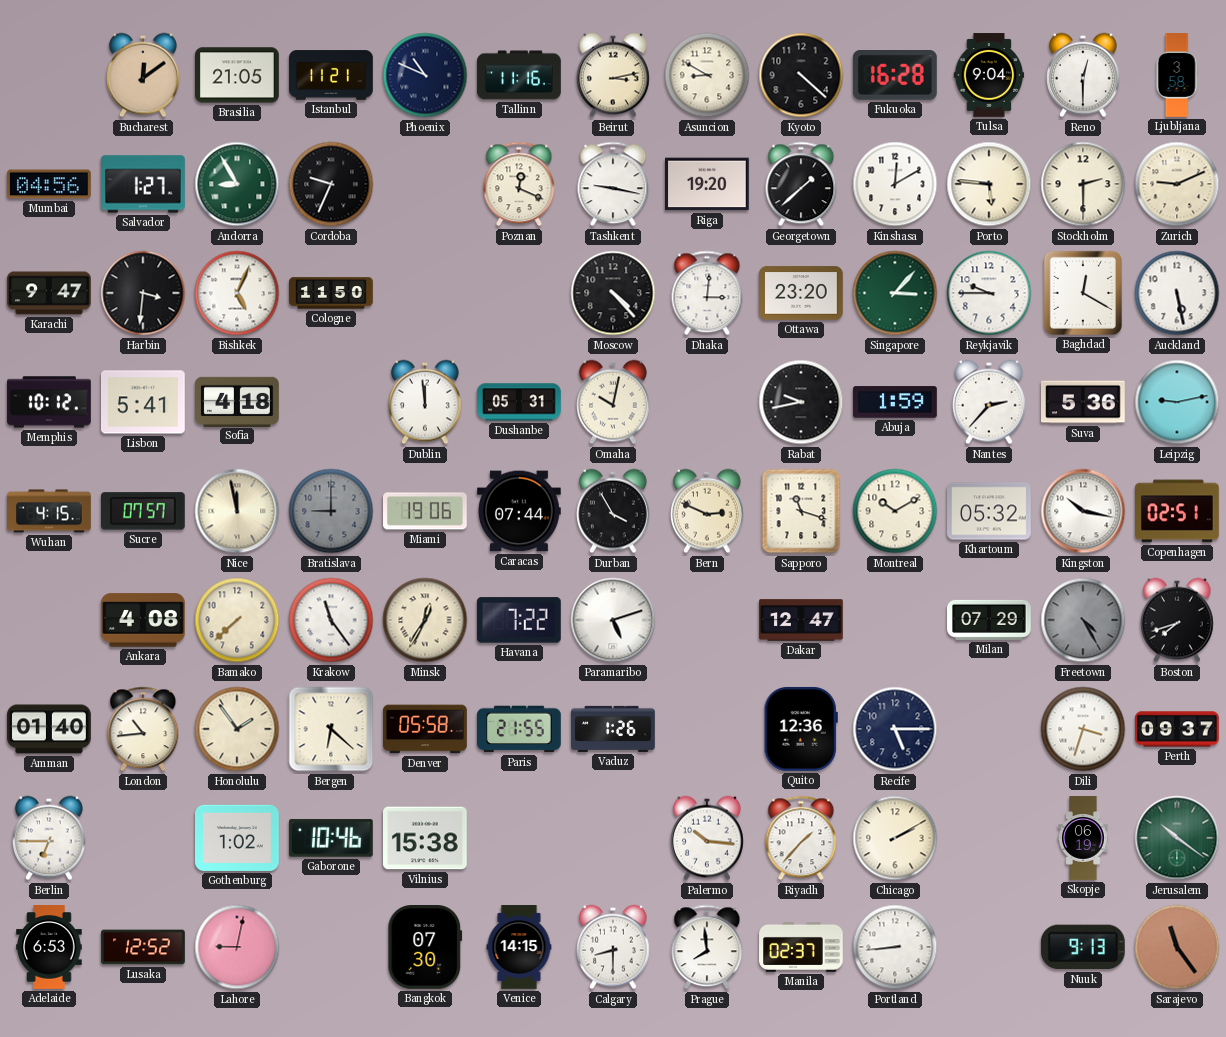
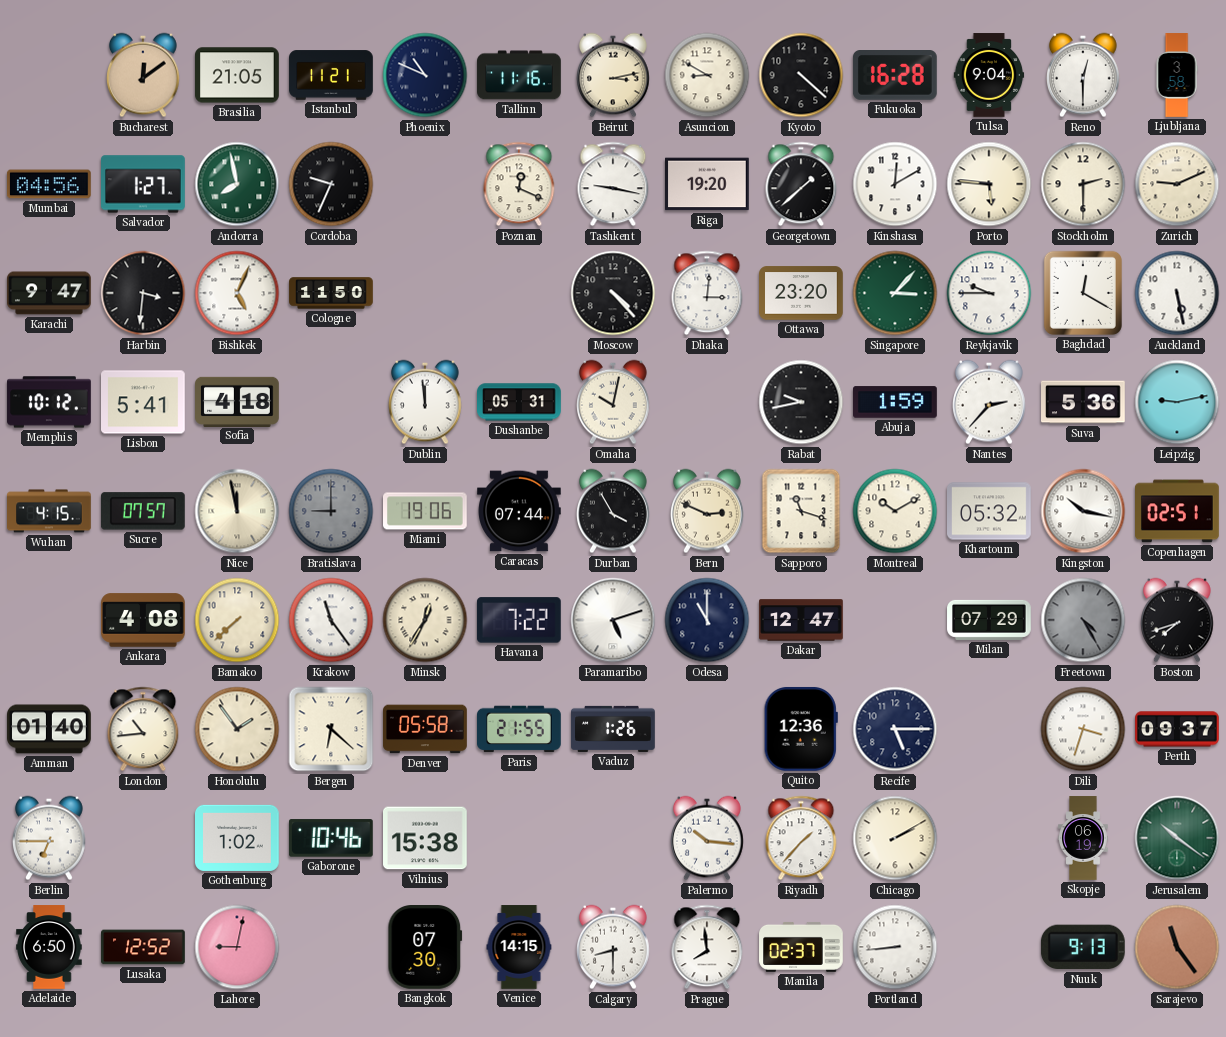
Andorra: 8:55 -> 7:58
Odesa: none -> 11:00
Adelaide: 6:53 -> 6:50
